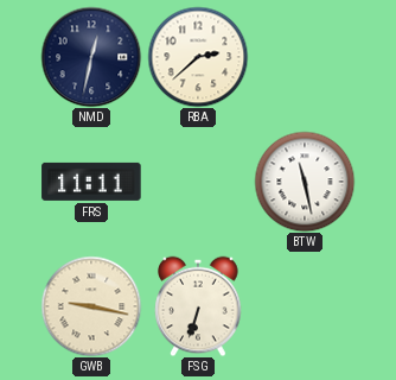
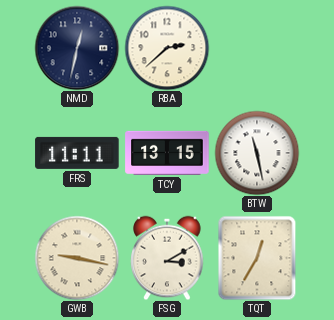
TCY: none -> 13:15
FSG: 6:33 -> 3:10
TQT: none -> 12:35
